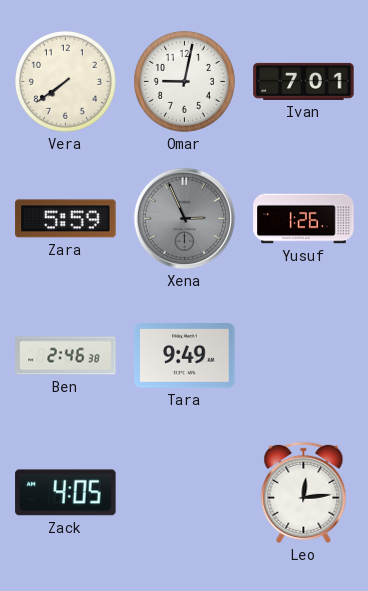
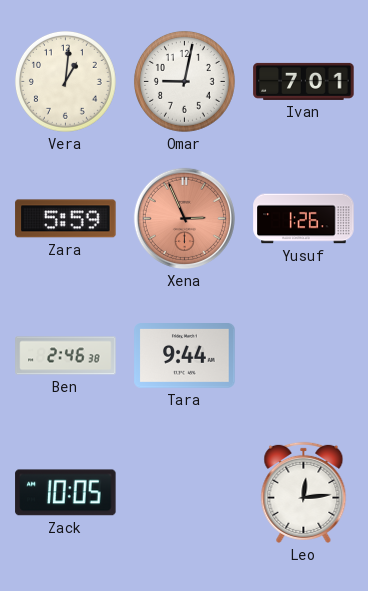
Vera: 7:39 -> 1:01
Xena dial: grey -> salmon
Tara: 9:49 -> 9:44
Zack: 4:05 -> 10:05
